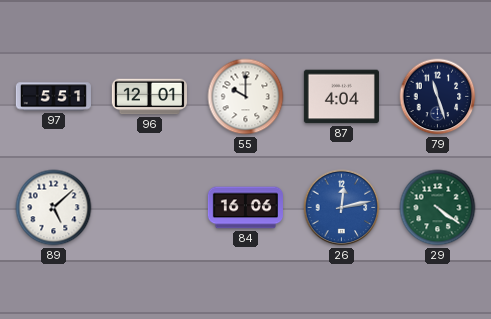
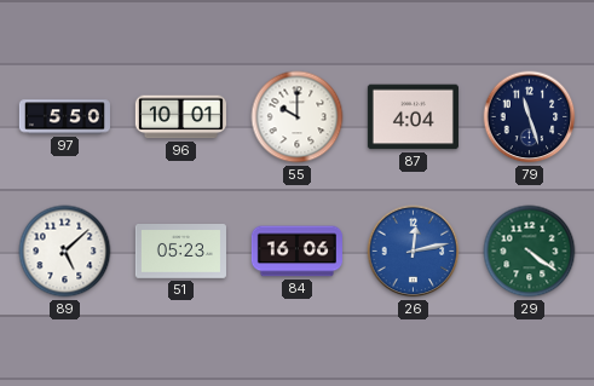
97: 5:51 -> 5:50
96: 12:01 -> 10:01
51: none -> 05:23
